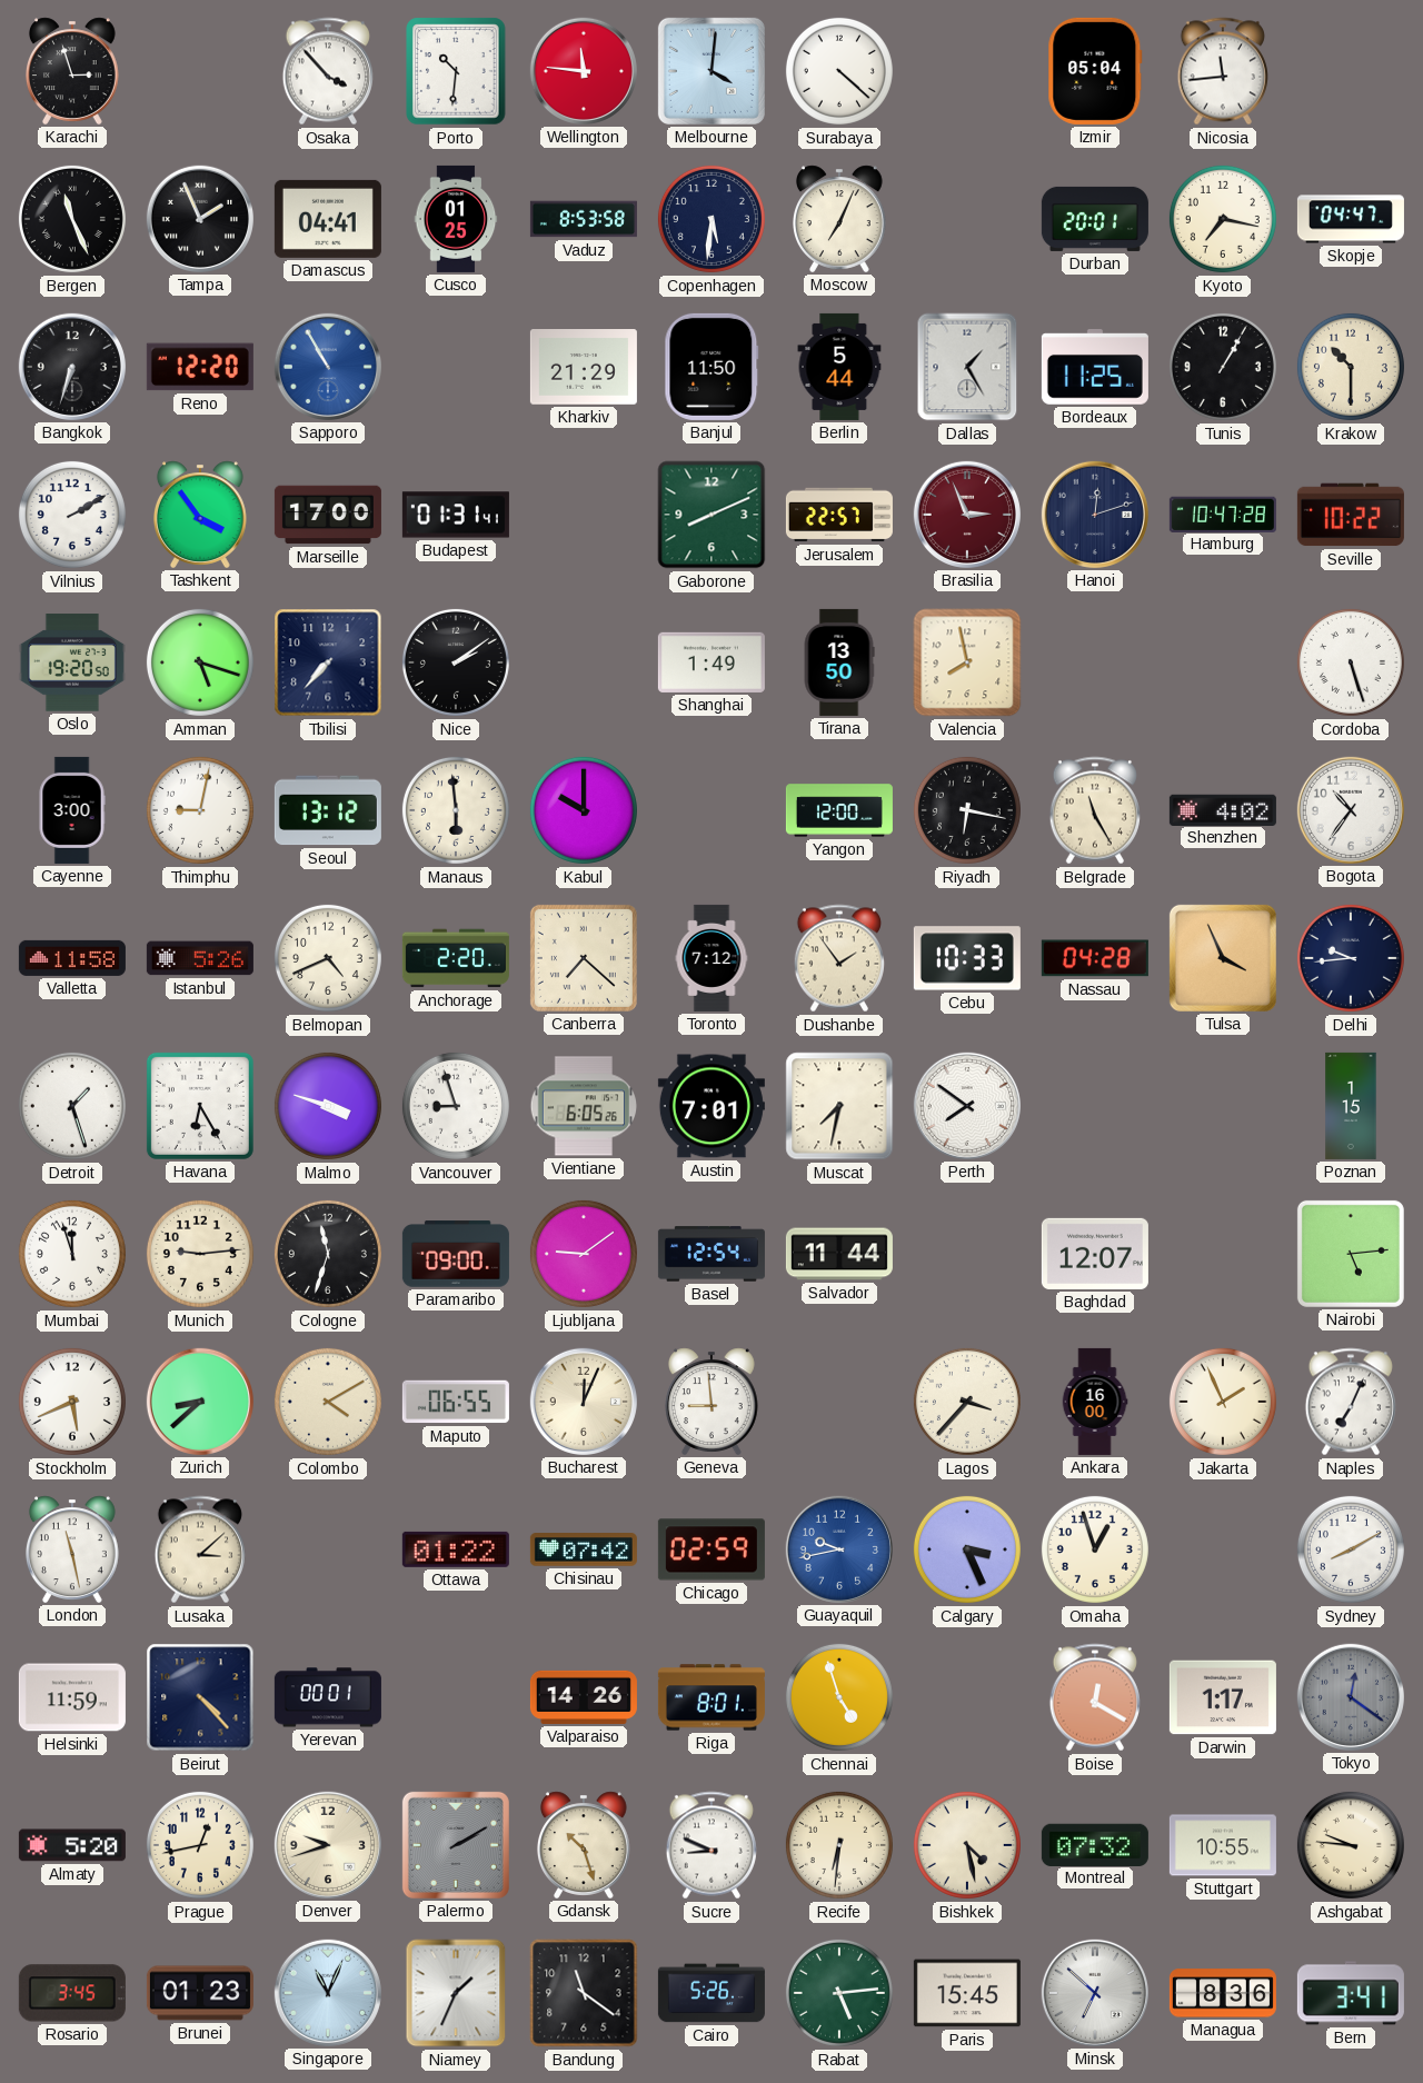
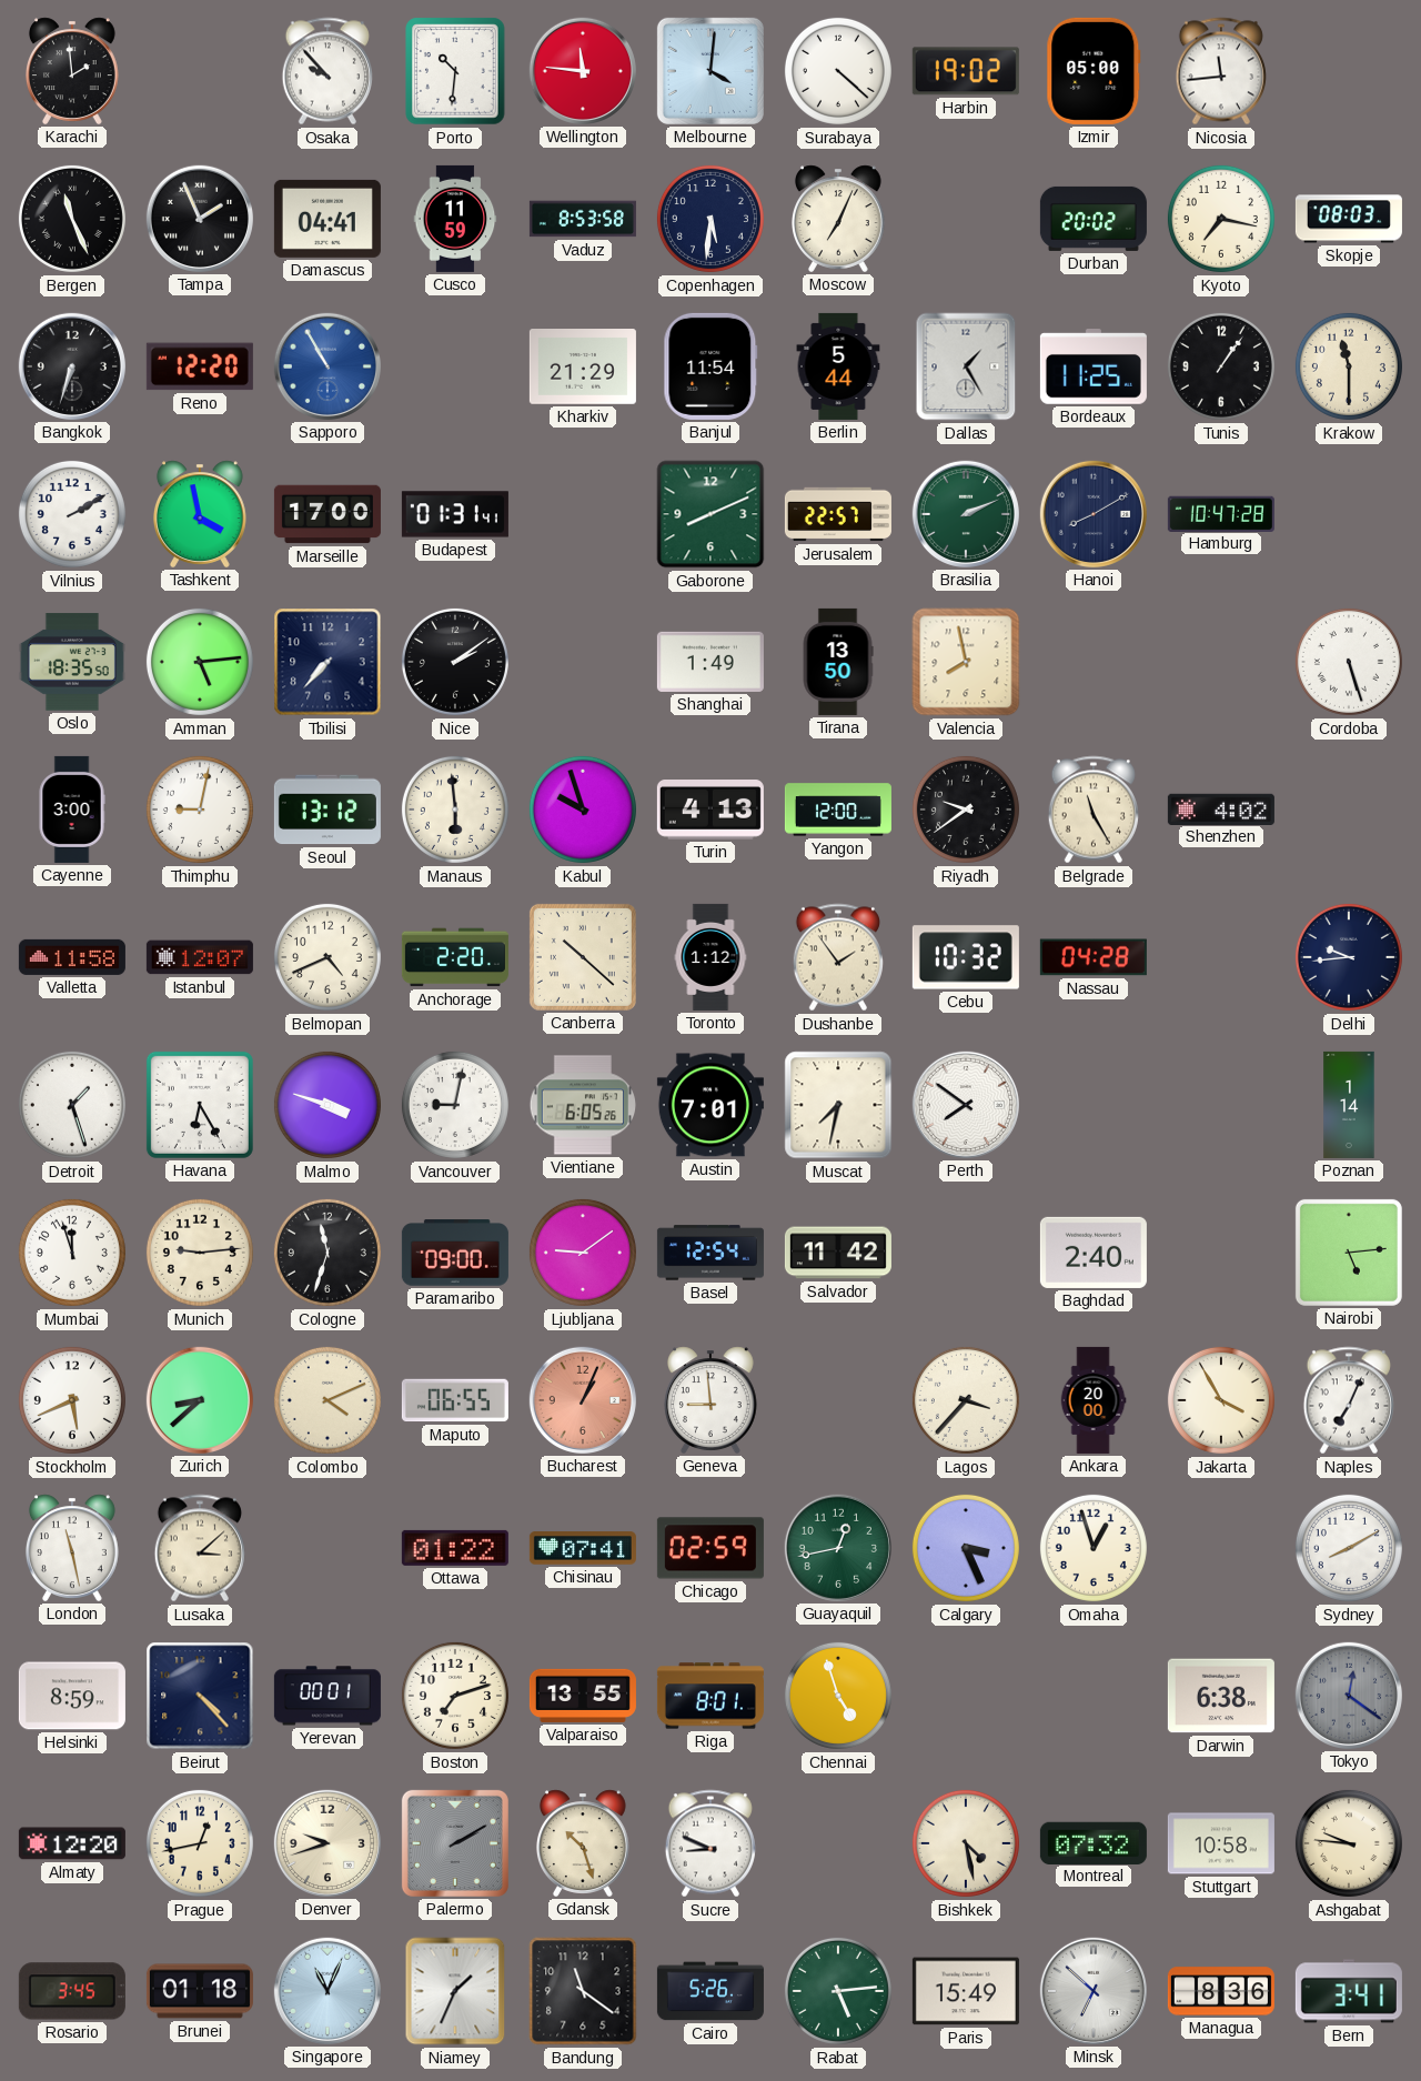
Karachi: 2:57 -> 1:59
Osaka: 3:53 -> 9:53
Harbin: none -> 19:02
Izmir: 05:04 -> 05:00
Cusco: 01:25 -> 11:59
Durban: 20:01 -> 20:02
Skopje: 04:47 -> 08:03
Banjul: 11:50 -> 11:54
Tunis: 1:05 -> 1:06
Krakow: 10:30 -> 11:30
Tashkent: 3:54 -> 3:58
Brasilia: 2:56 -> 2:11
Brasilia dial: burgundy -> green
Hanoi: 12:12 -> 8:10
Seville: 10:22 -> none
Oslo: 19:20 -> 18:35
Amman: 5:18 -> 5:14
Kabul: 10:00 -> 9:57
Turin: none -> 4:13
Riyadh: 6:17 -> 9:39
Bogota: 10:36 -> none
Istanbul: 5:26 -> 12:07
Canberra: 7:22 -> 10:22
Toronto: 7:12 -> 1:12
Cebu: 10:33 -> 10:32
Tulsa: 3:56 -> none
Vancouver: 8:57 -> 9:02
Poznan: 1:15 -> 1:14
Salvador: 11:44 -> 11:42
Baghdad: 12:07 -> 2:40
Colombo: 4:10 -> 4:11
Bucharest: 12:04 -> 1:04
Bucharest dial: cream -> salmon
Ankara: 16:00 -> 20:00
Jakarta: 1:56 -> 3:55
Chisinau: 07:42 -> 07:41
Guayaquil: 9:43 -> 12:43
Guayaquil dial: blue -> green
Helsinki: 11:59 -> 8:59
Boston: none -> 7:12
Valparaiso: 14:26 -> 13:55
Boise: 12:20 -> none
Darwin: 1:17 -> 6:38
Almaty: 5:20 -> 12:20
Recife: 6:31 -> none
Stuttgart: 10:55 -> 10:58
Brunei: 01:23 -> 01:18
Paris: 15:45 -> 15:49
